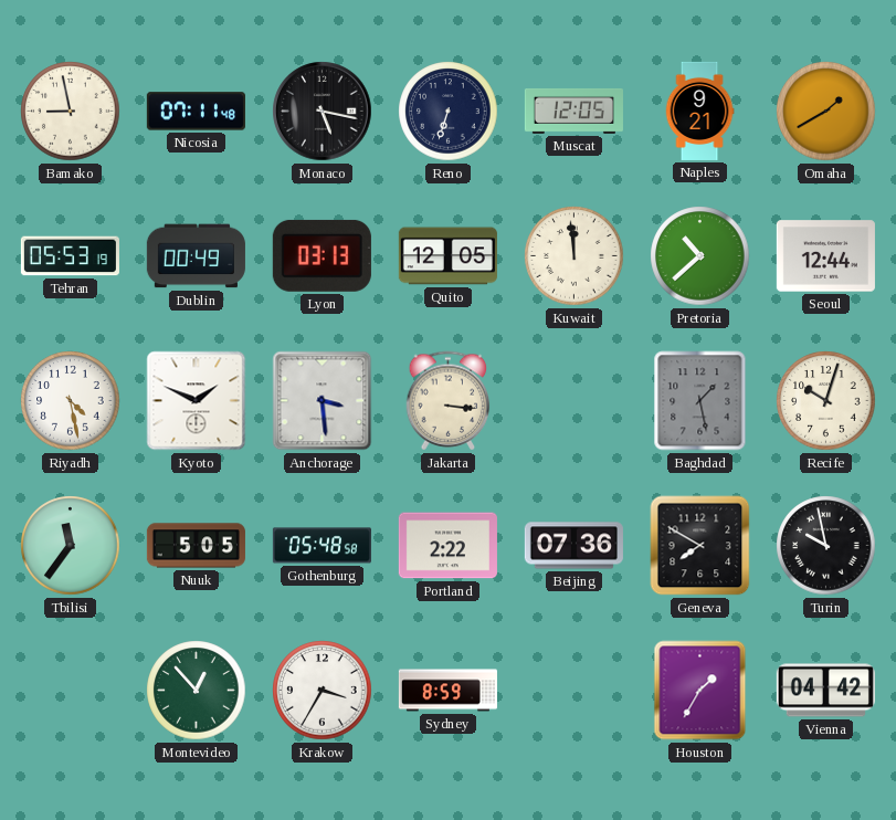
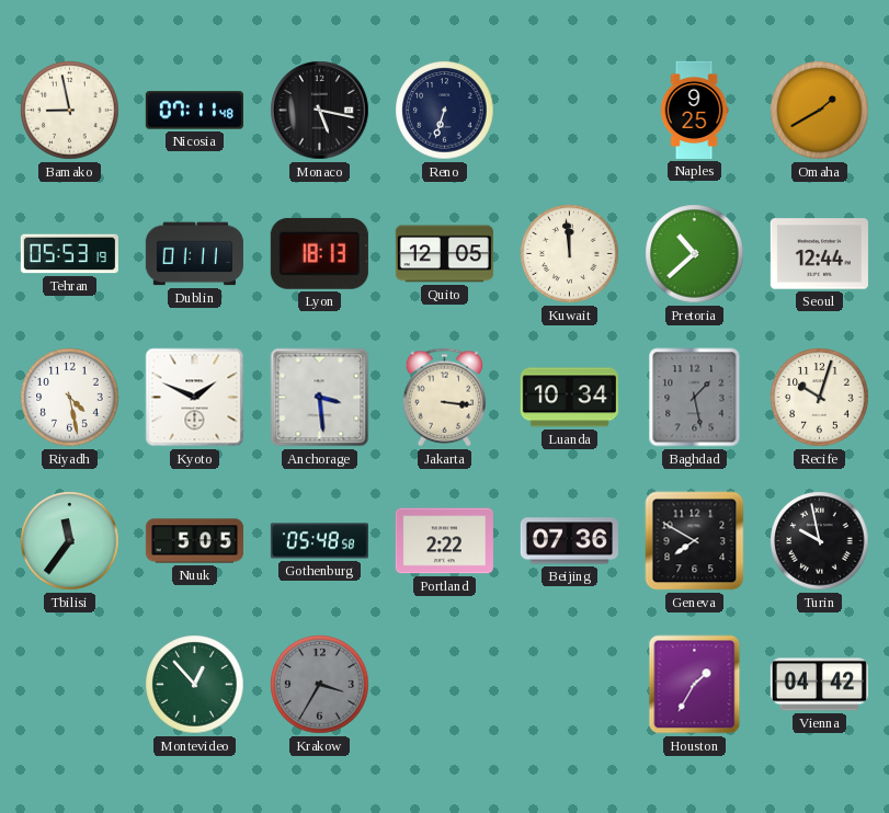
Muscat: 12:05 -> none
Naples: 9:21 -> 9:25
Dublin: 00:49 -> 01:11
Lyon: 03:13 -> 18:13
Luanda: none -> 10:34
Krakow dial: white -> grey
Sydney: 8:59 -> none
